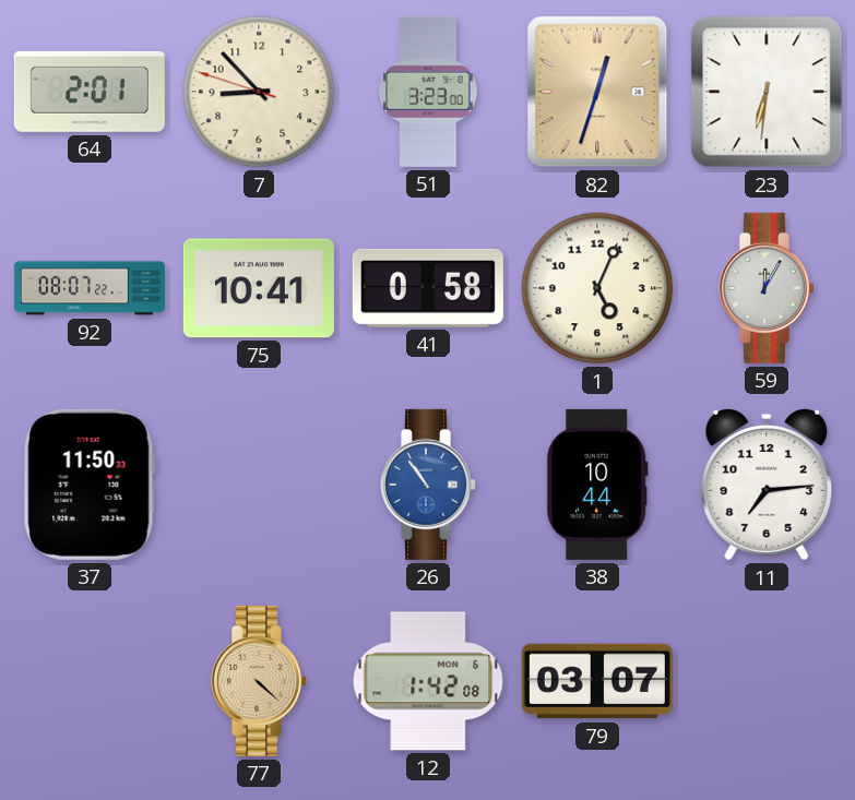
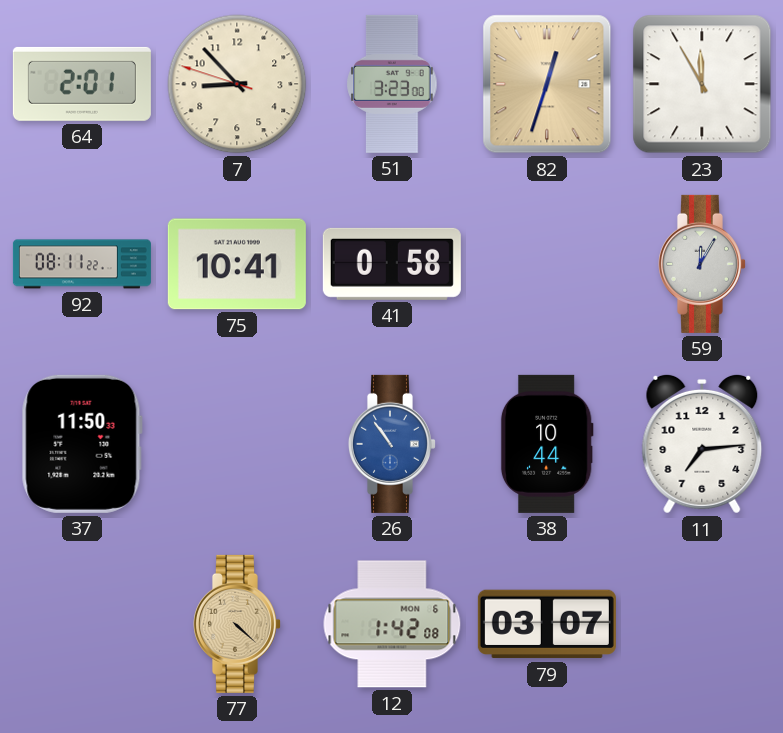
23: 6:31 -> 11:55
92: 08:07 -> 08:11
1: 5:04 -> none
